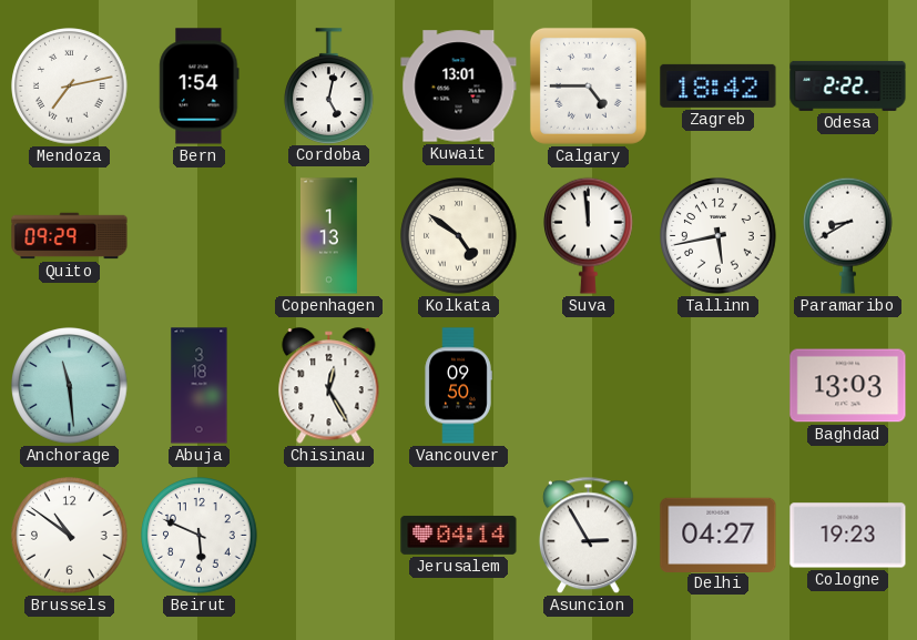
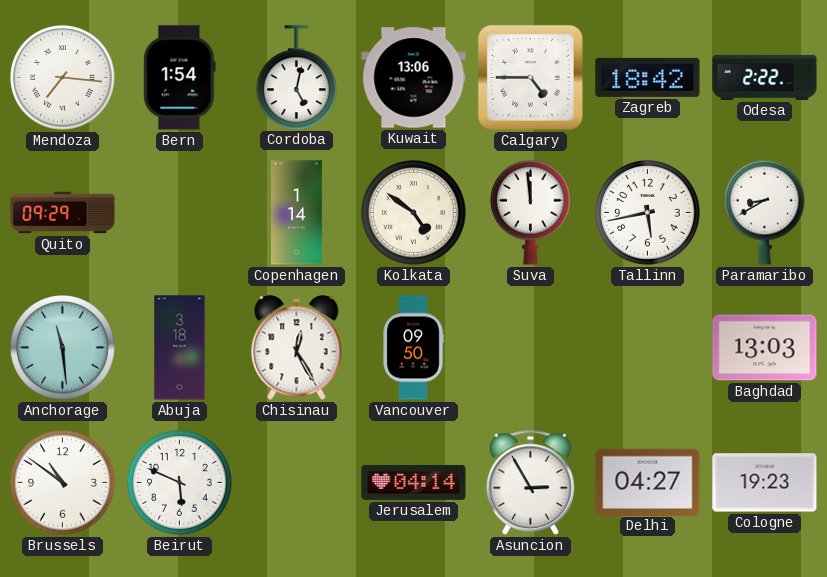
Mendoza: 7:13 -> 7:16
Kuwait: 13:01 -> 13:06
Copenhagen: 1:13 -> 1:14
